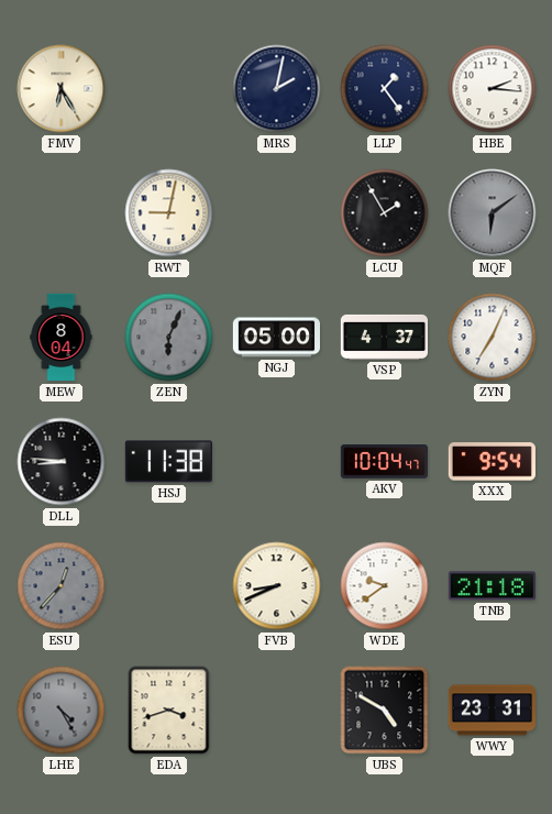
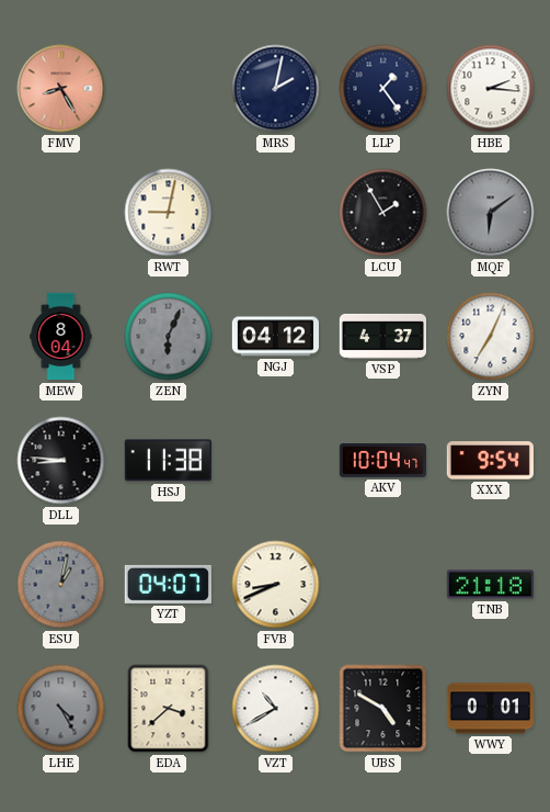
FMV: 6:25 -> 8:25
FMV dial: cream -> salmon
NGJ: 05:00 -> 04:12
ESU: 12:37 -> 1:02
YZT: none -> 04:07
WDE: 9:39 -> none
EDA: 3:42 -> 3:38
VZT: none -> 10:40
WWY: 23:31 -> 0:01
